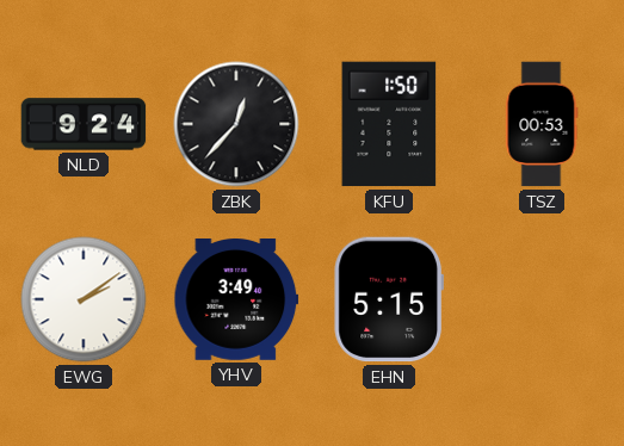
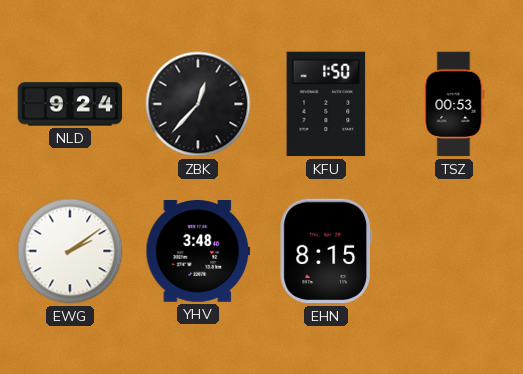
YHV: 3:49 -> 3:48
EHN: 5:15 -> 8:15
